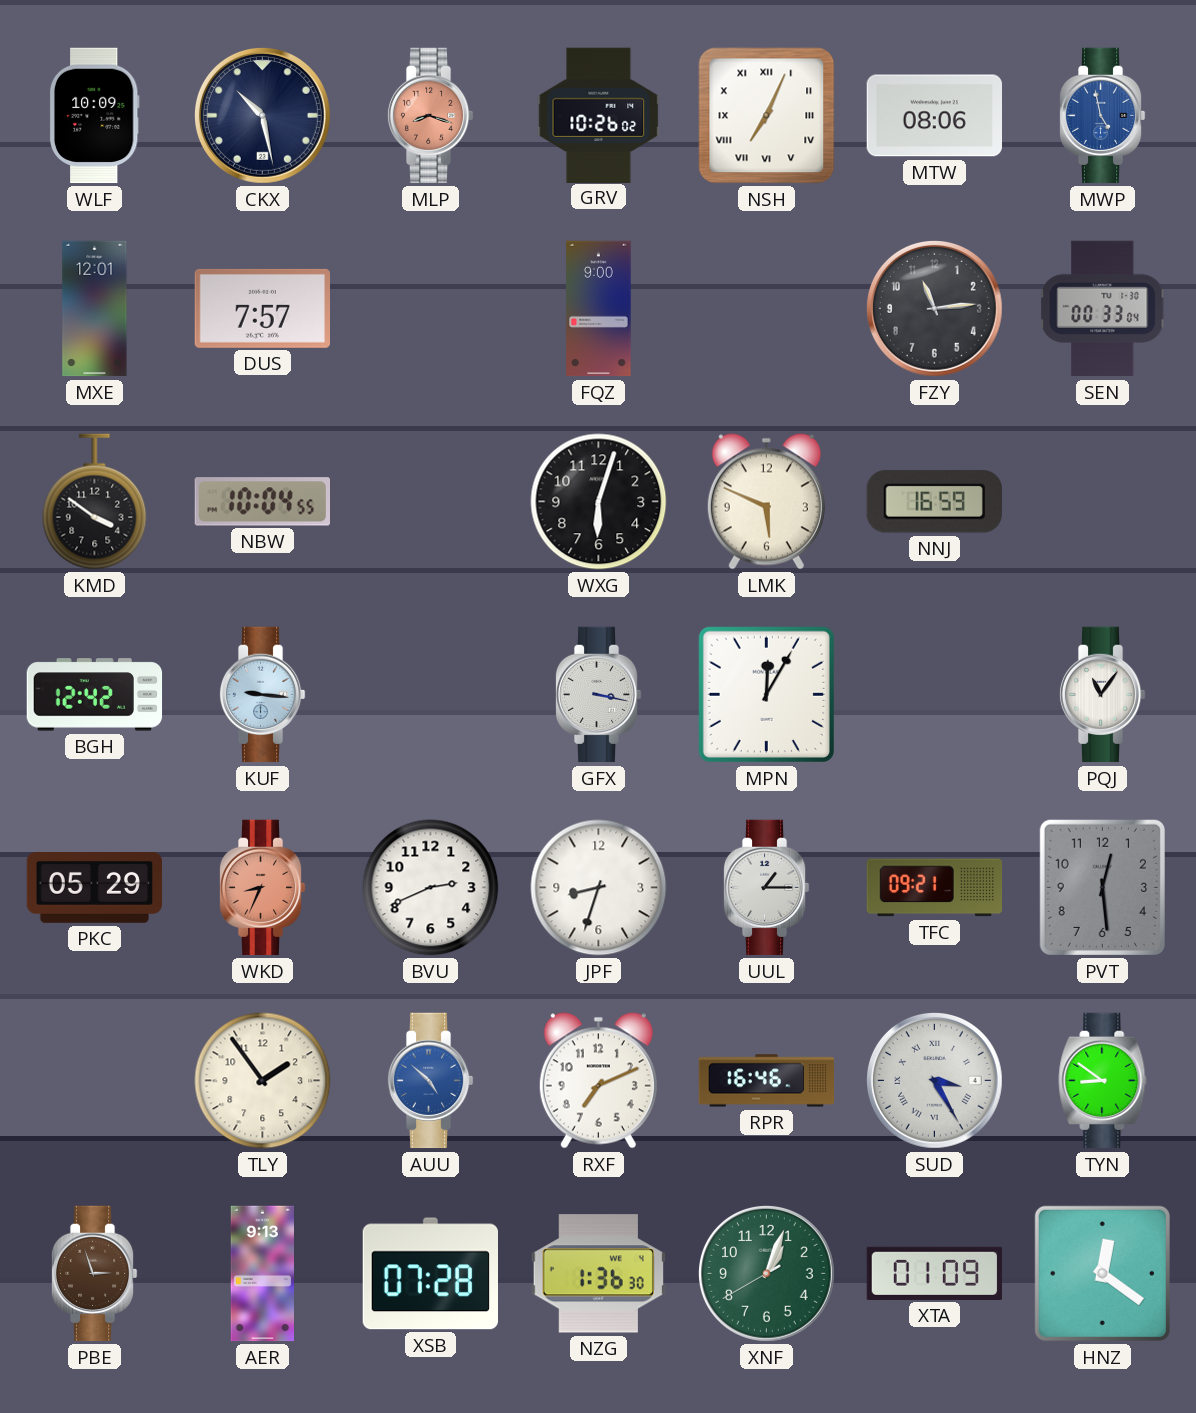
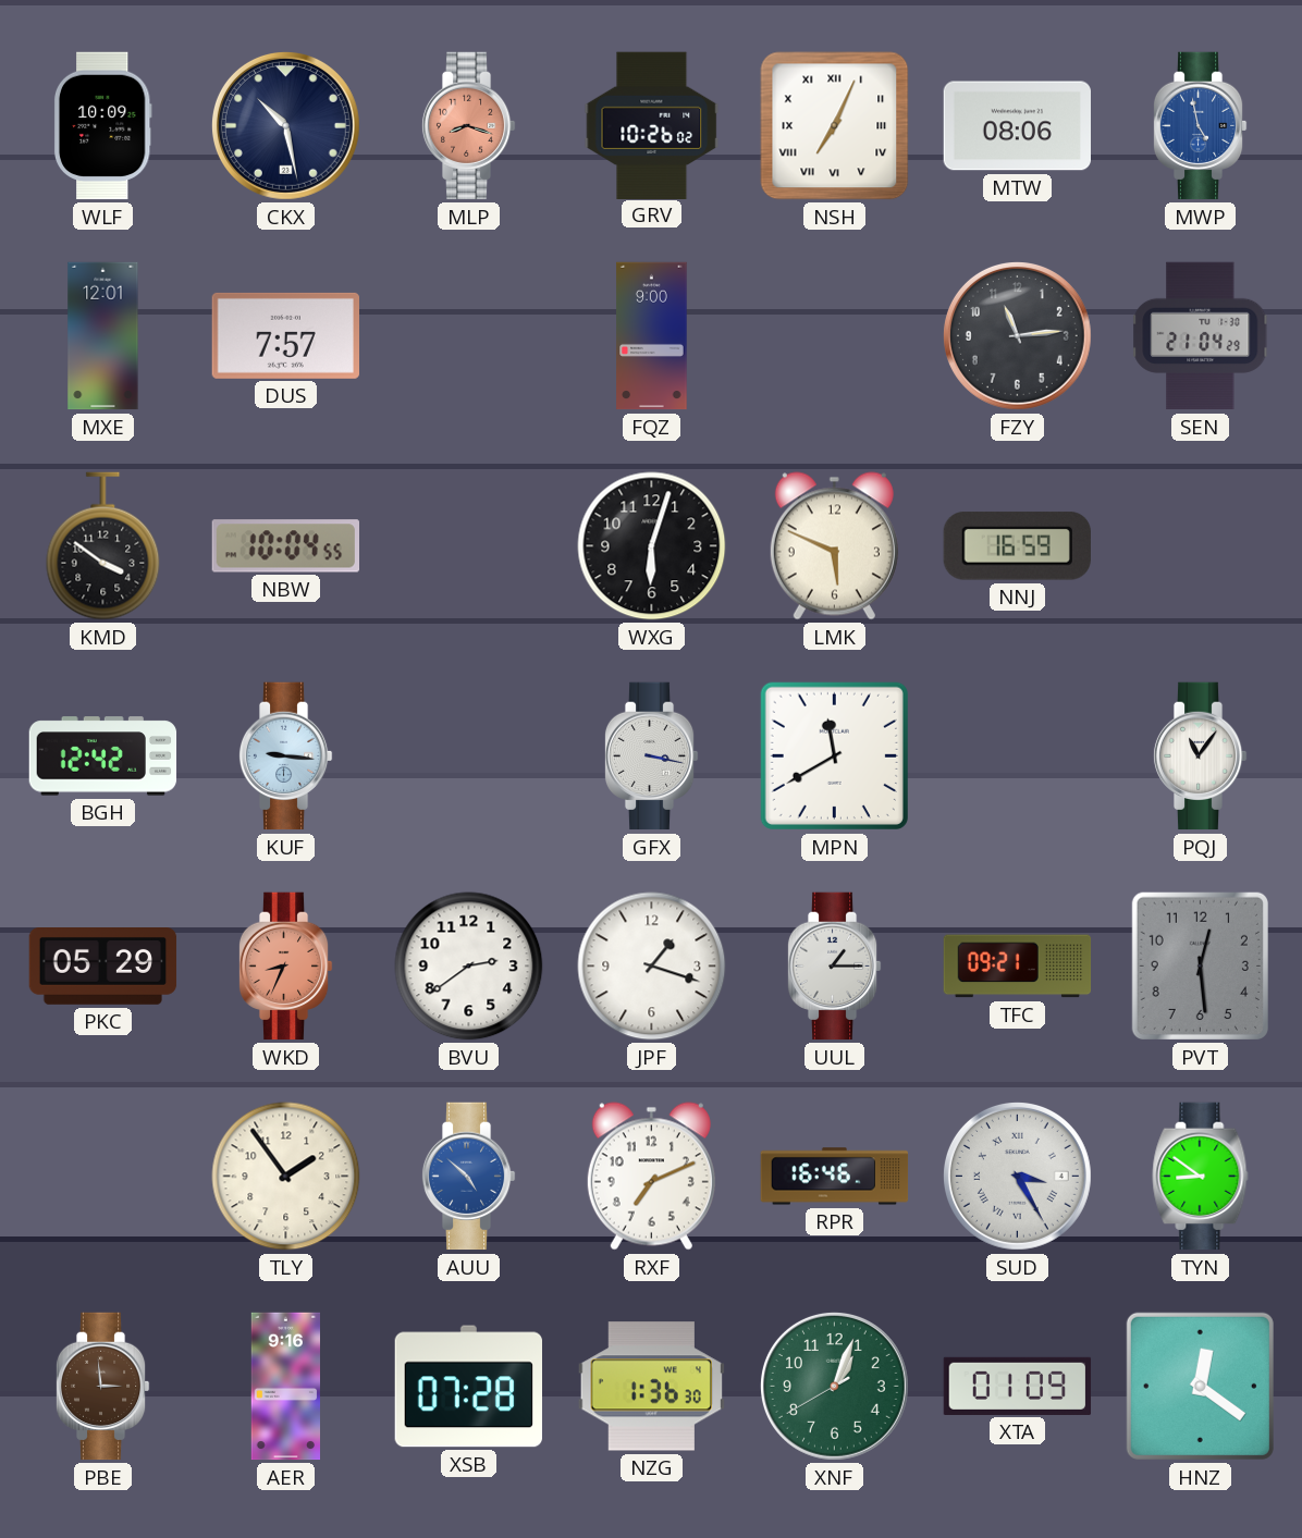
SEN: 00:33 -> 21:04
MPN: 12:05 -> 11:40
BVU: 2:41 -> 2:39
JPF: 8:33 -> 1:18
PBE: 2:57 -> 2:59
AER: 9:13 -> 9:16
